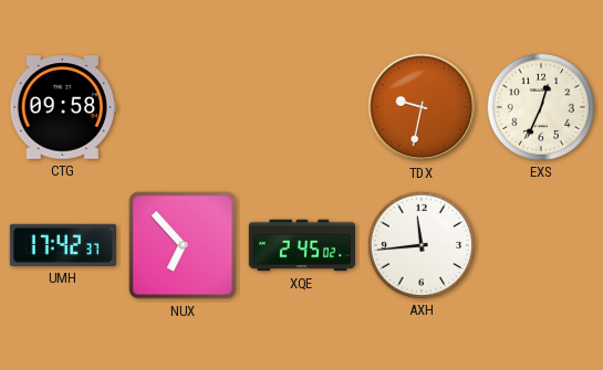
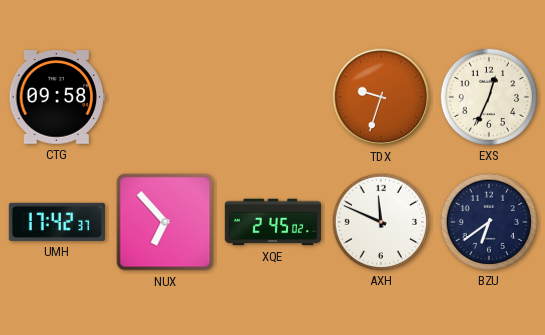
TDX: 9:32 -> 9:33
AXH: 11:44 -> 11:49
BZU: none -> 6:39
